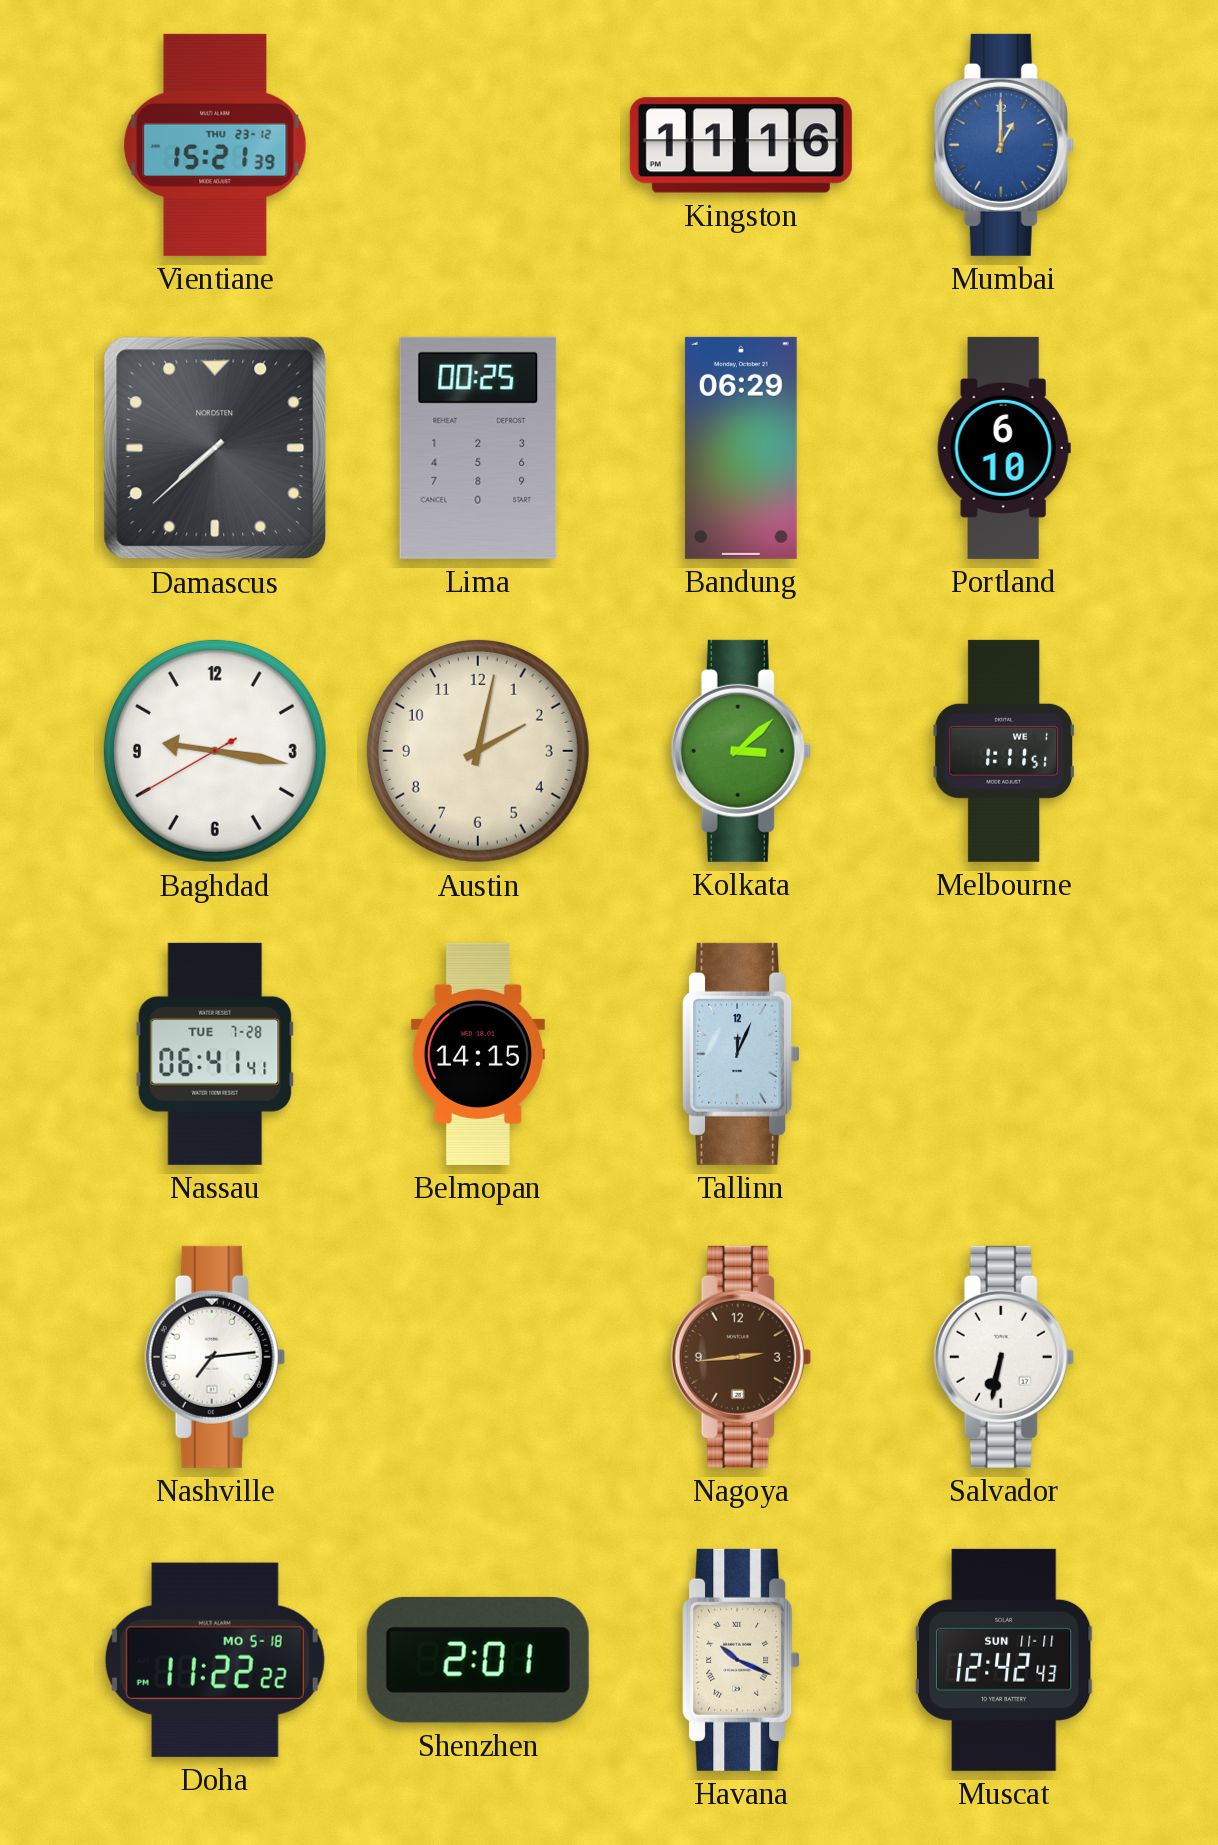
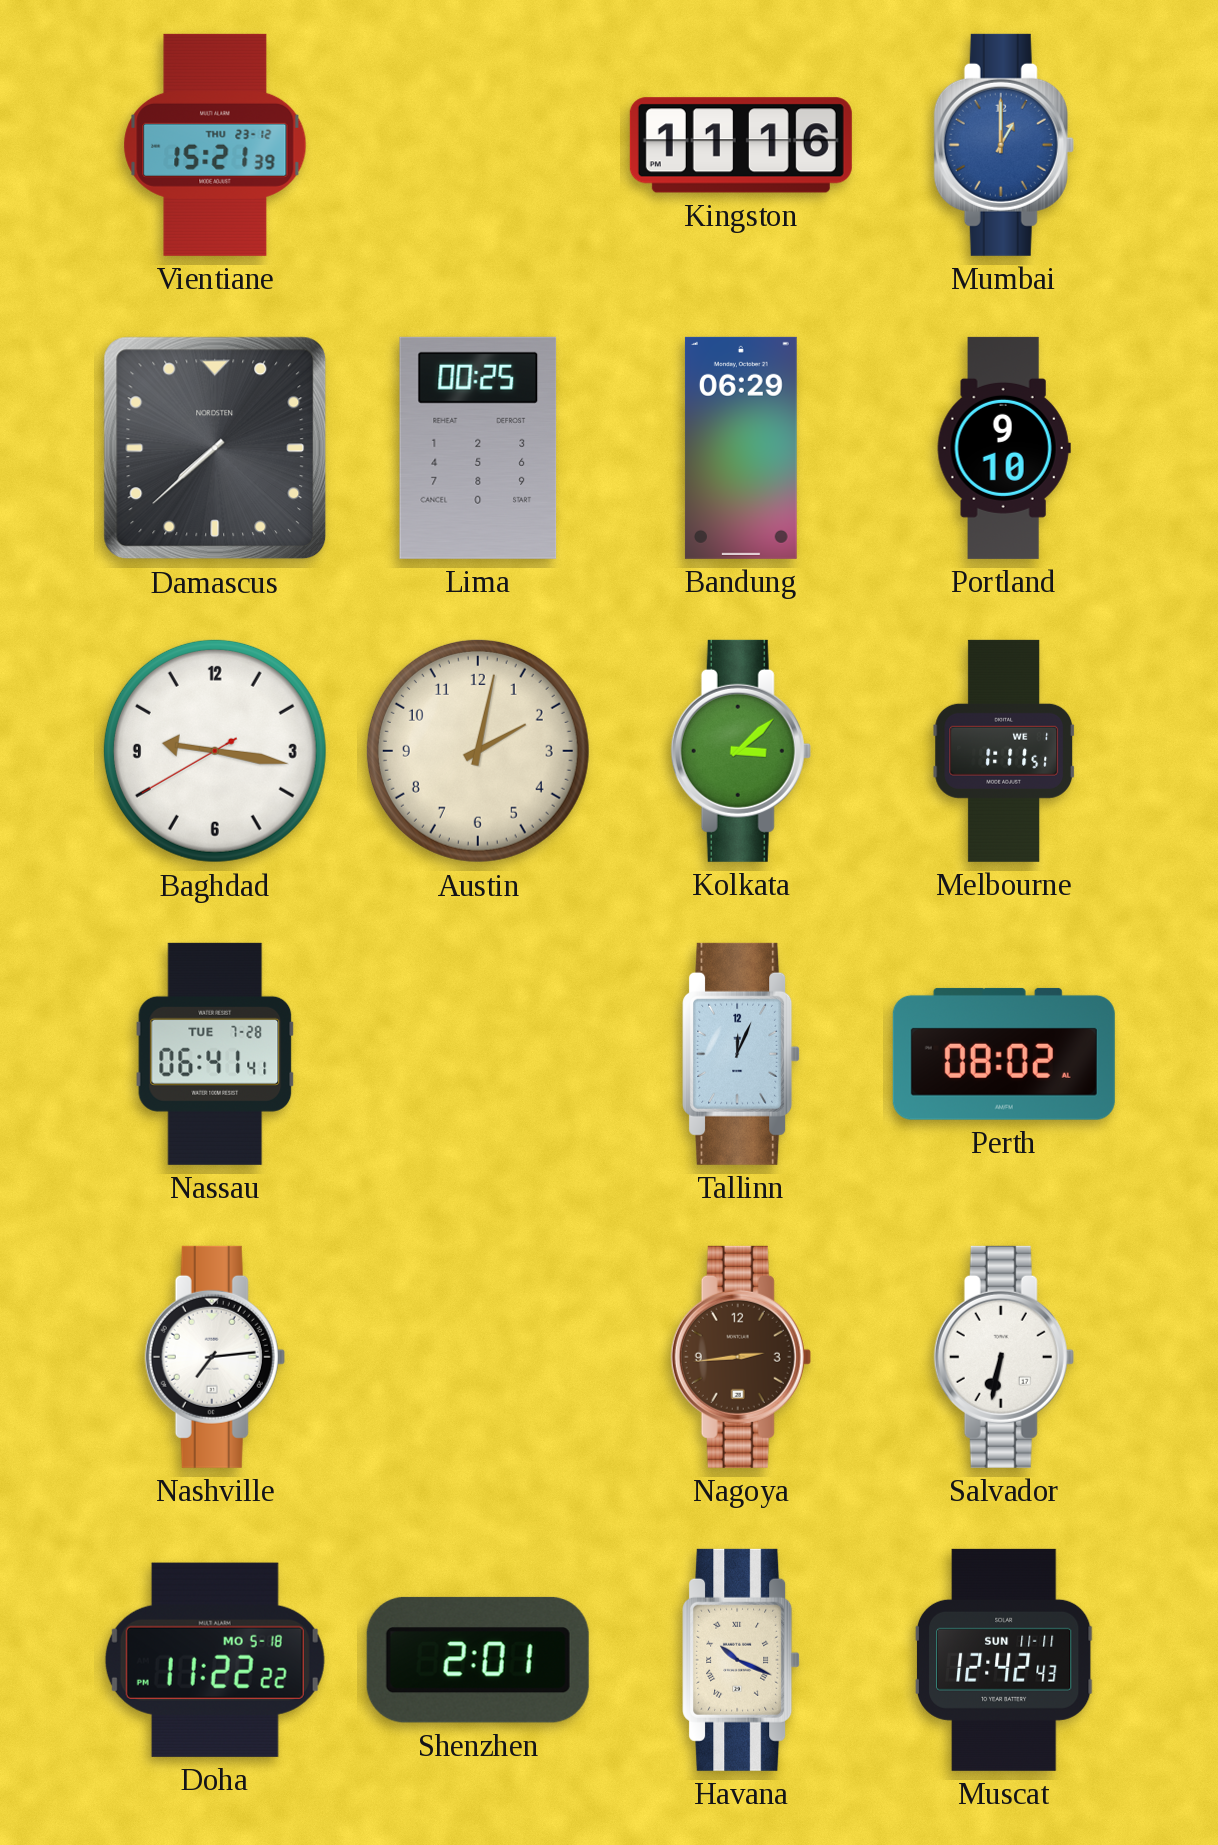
Portland: 6:10 -> 9:10
Belmopan: 14:15 -> none
Perth: none -> 08:02
